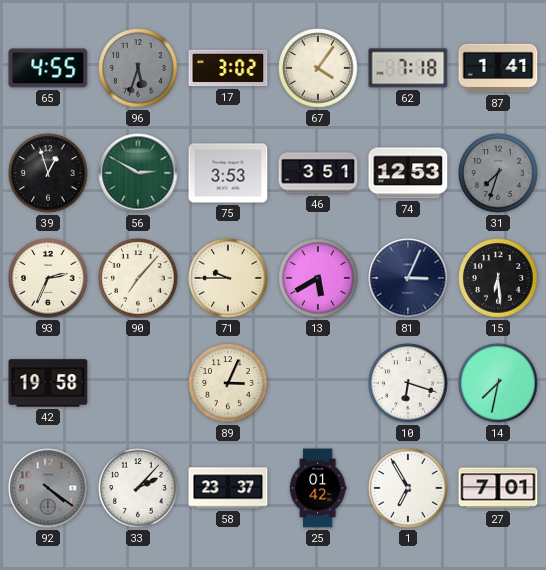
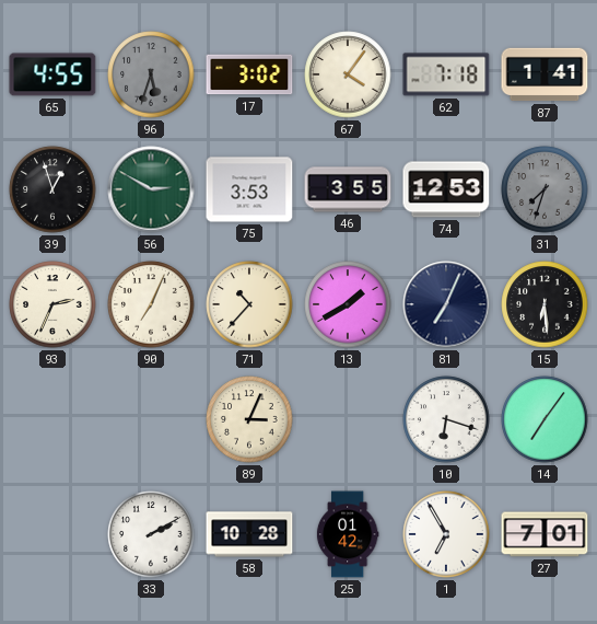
46: 3:51 -> 3:55
90: 7:07 -> 7:04
71: 9:45 -> 10:37
13: 5:40 -> 1:40
81: 3:04 -> 7:04
42: 19:58 -> none
14: 7:32 -> 7:06
92: 4:21 -> none
33: 2:07 -> 2:10
58: 23:37 -> 10:28
